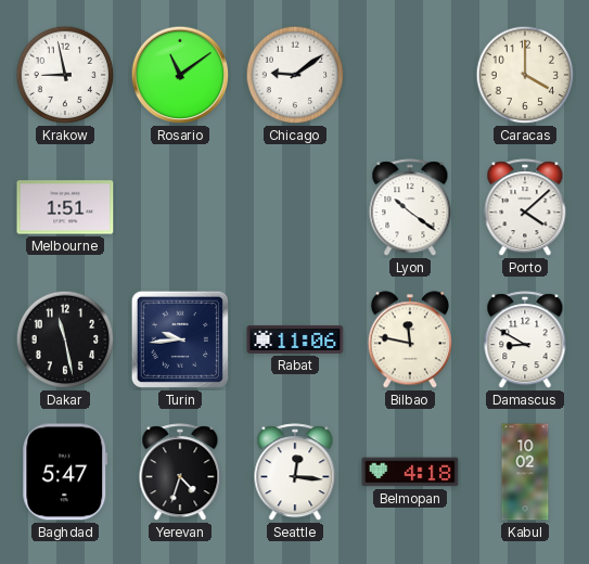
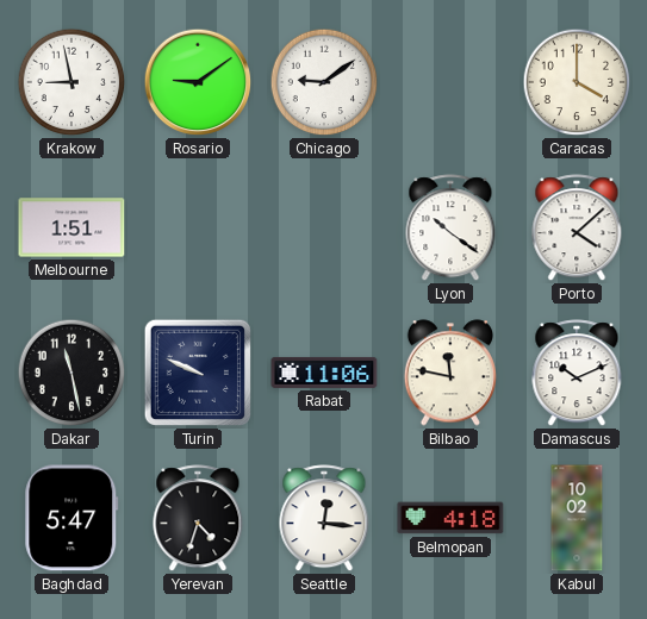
Rosario: 11:09 -> 9:09
Turin: 9:44 -> 9:49
Damascus: 8:50 -> 10:11
